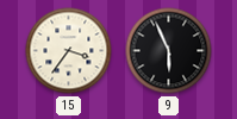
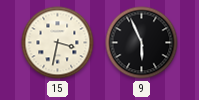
15: 3:36 -> 3:32
